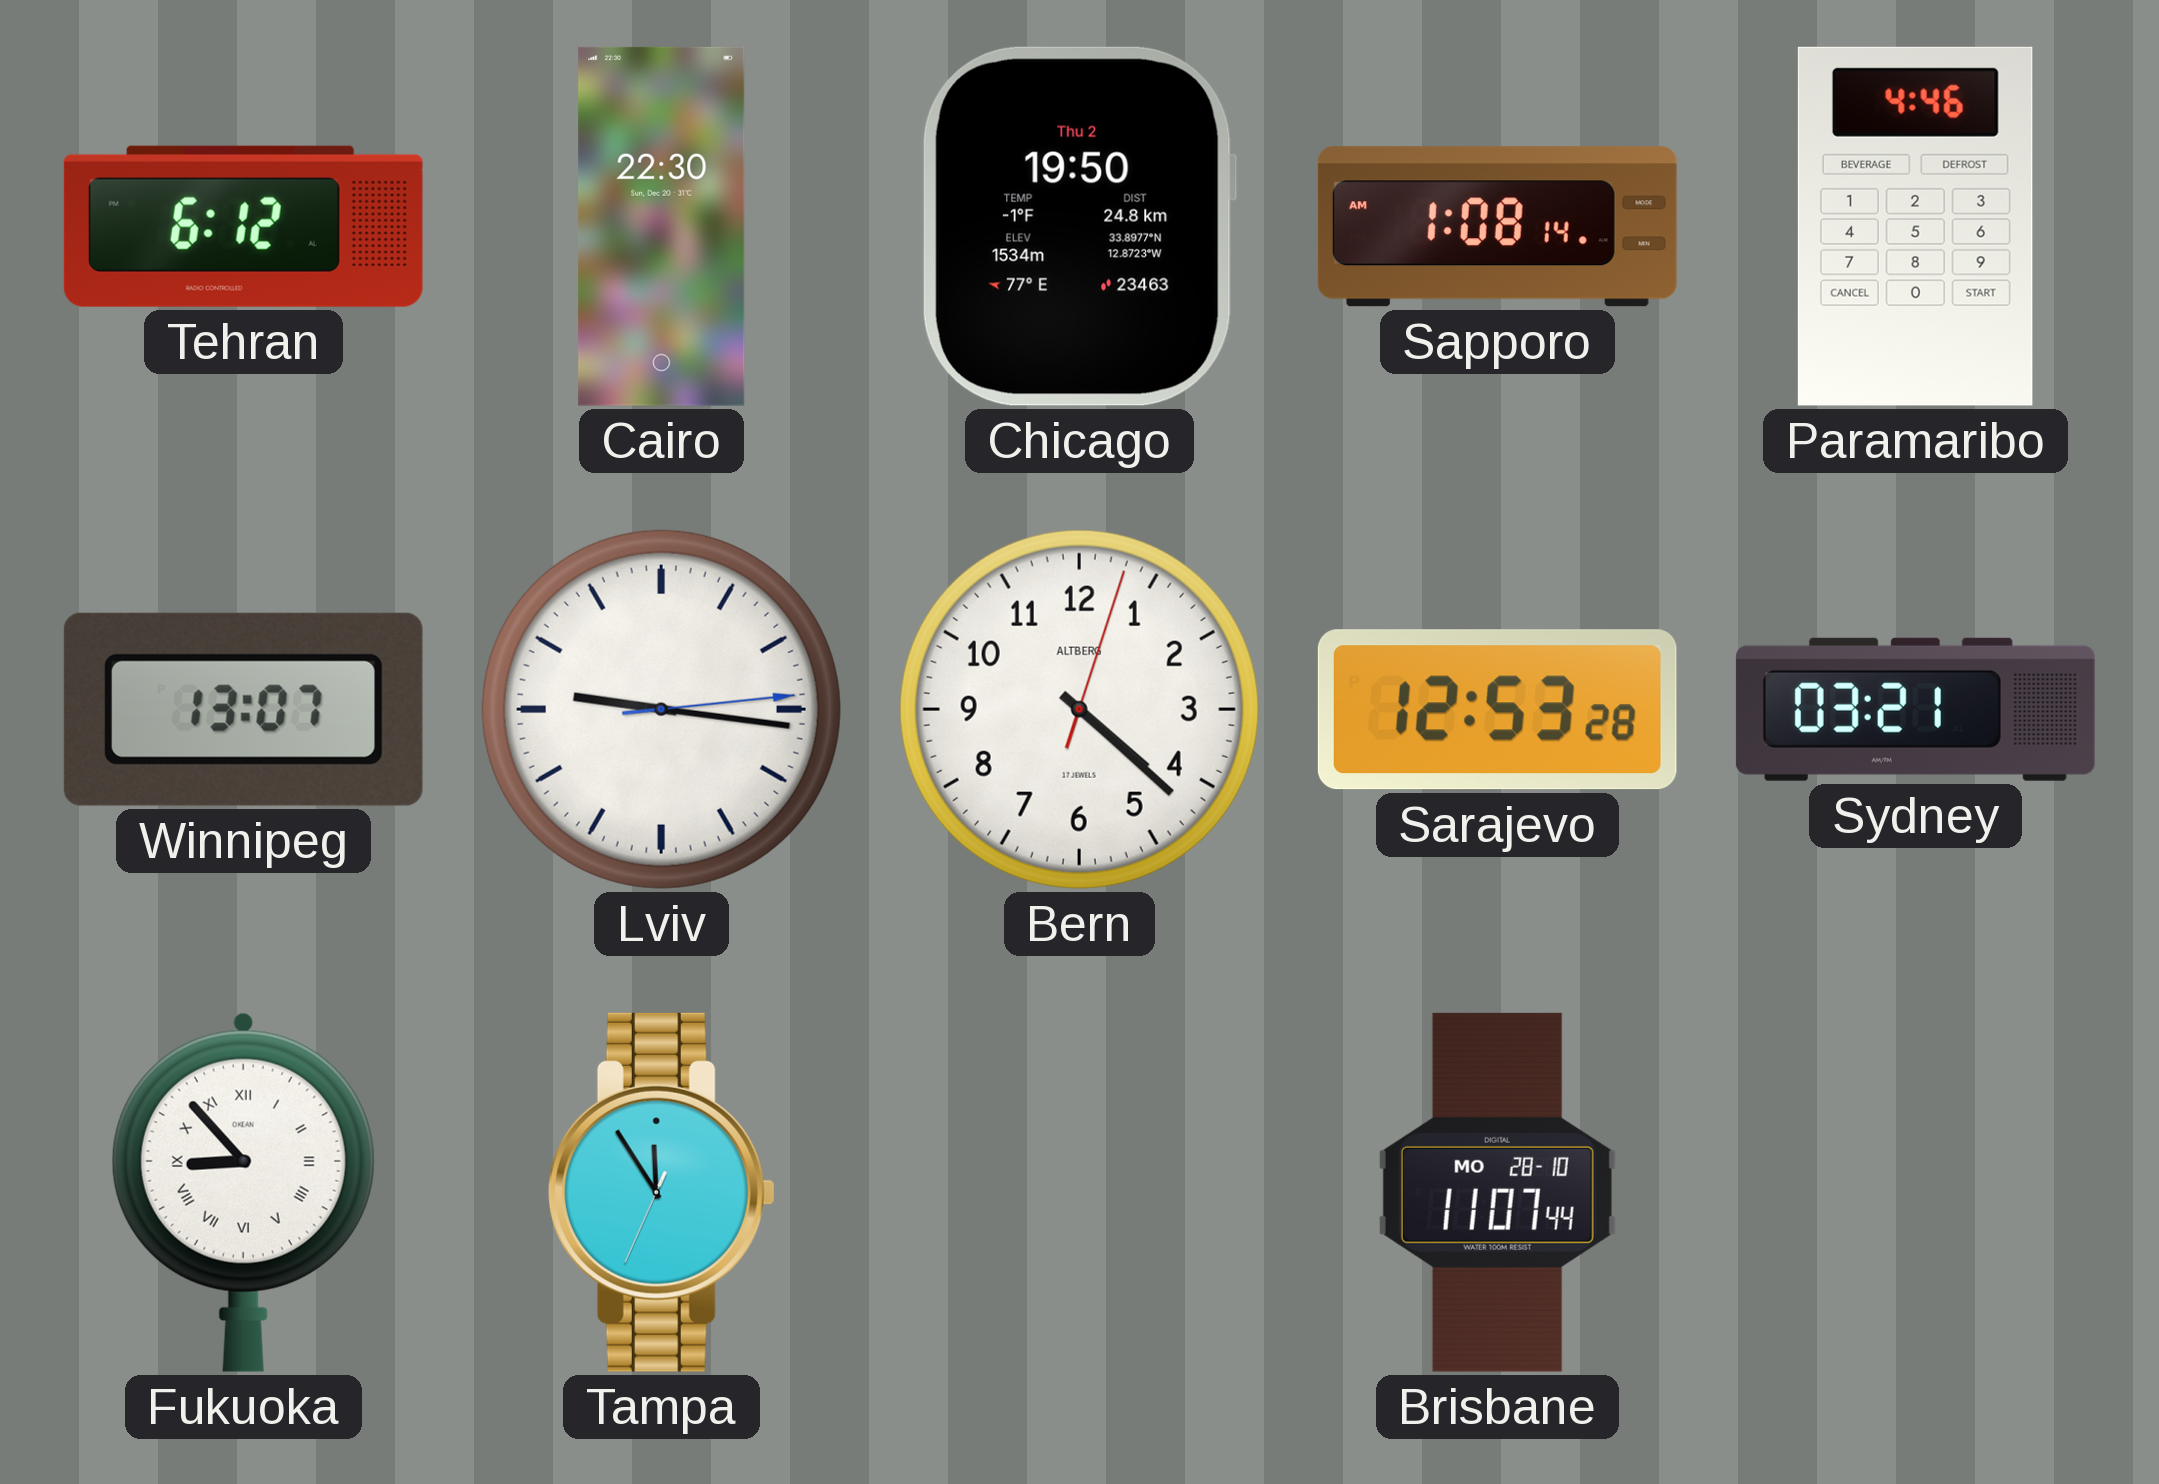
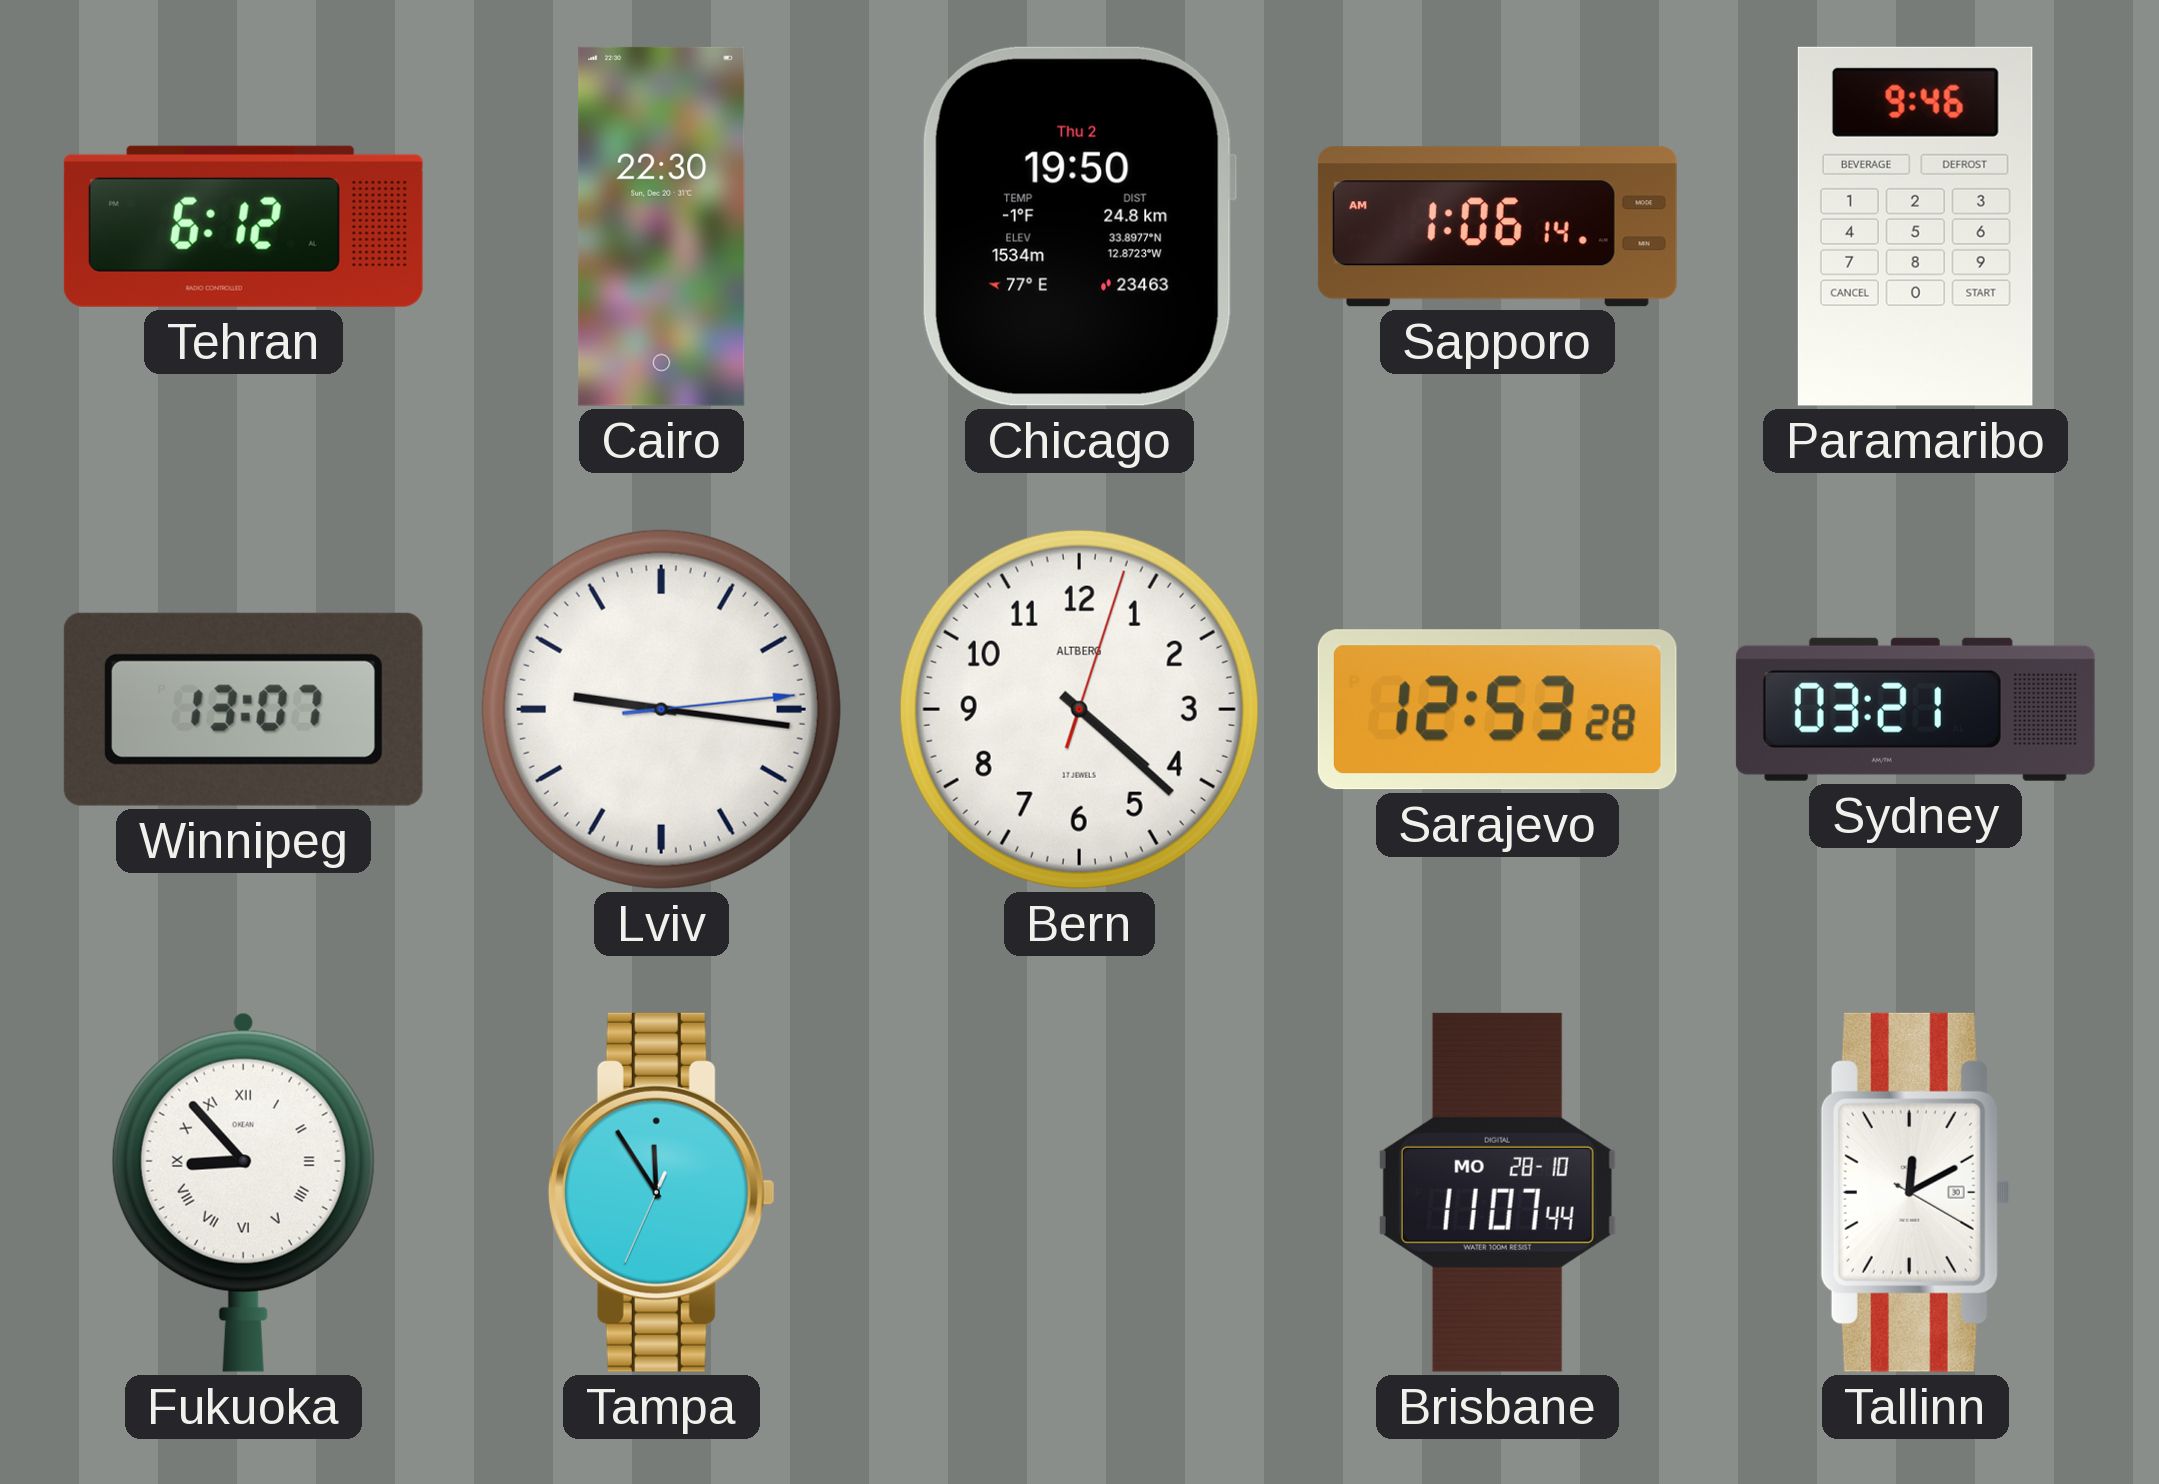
Sapporo: 1:08 -> 1:06
Paramaribo: 4:46 -> 9:46
Tallinn: none -> 12:10
